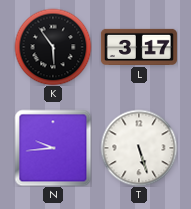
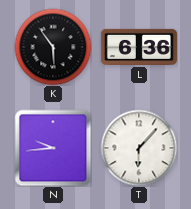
L: 3:17 -> 6:36
T: 5:27 -> 6:07
